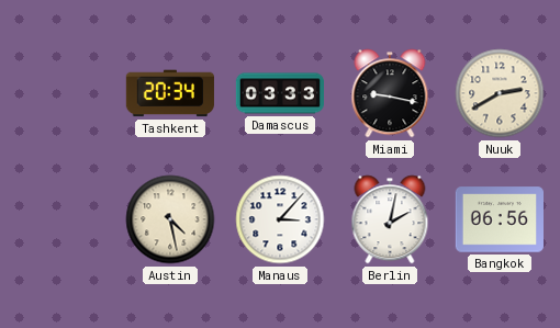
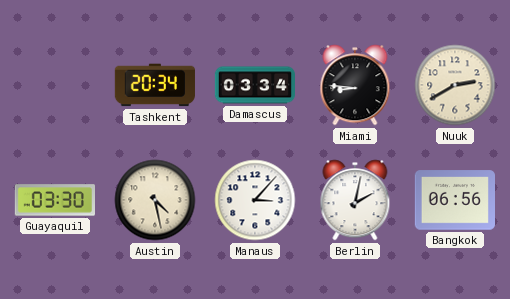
Damascus: 03:33 -> 03:34
Miami: 9:17 -> 8:46
Guayaquil: none -> 03:30
